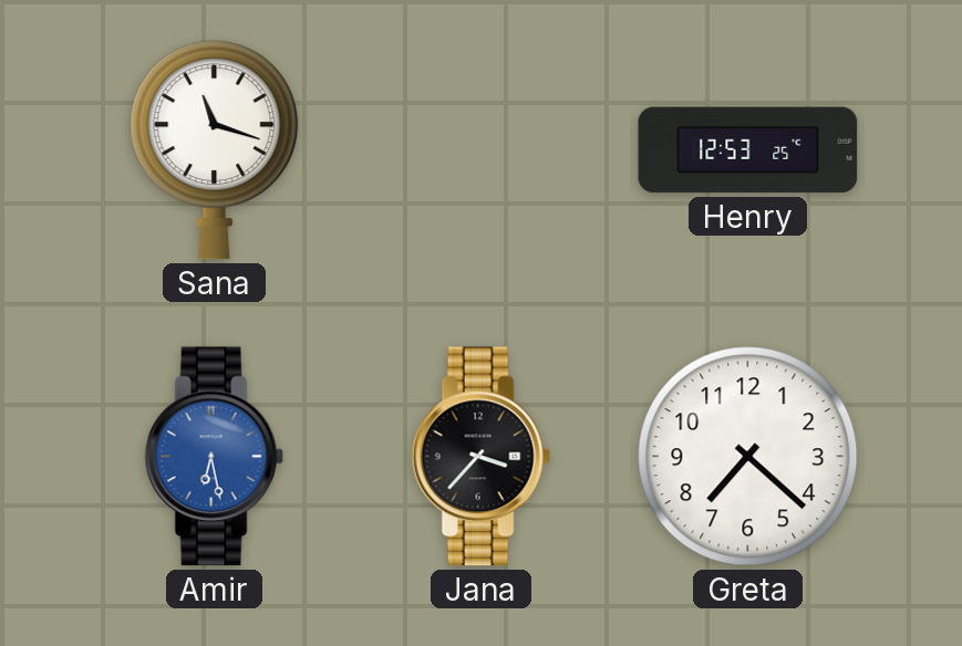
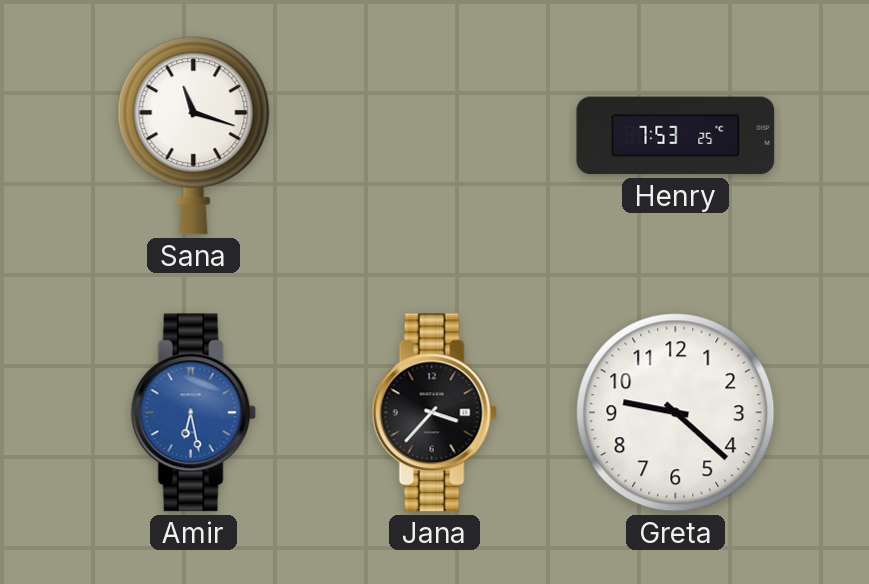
Henry: 12:53 -> 7:53
Greta: 7:22 -> 9:22
